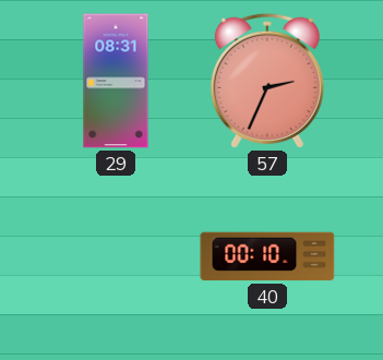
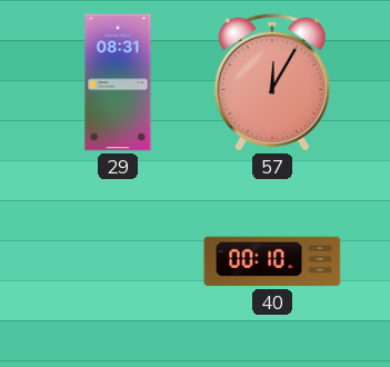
57: 2:34 -> 12:05
